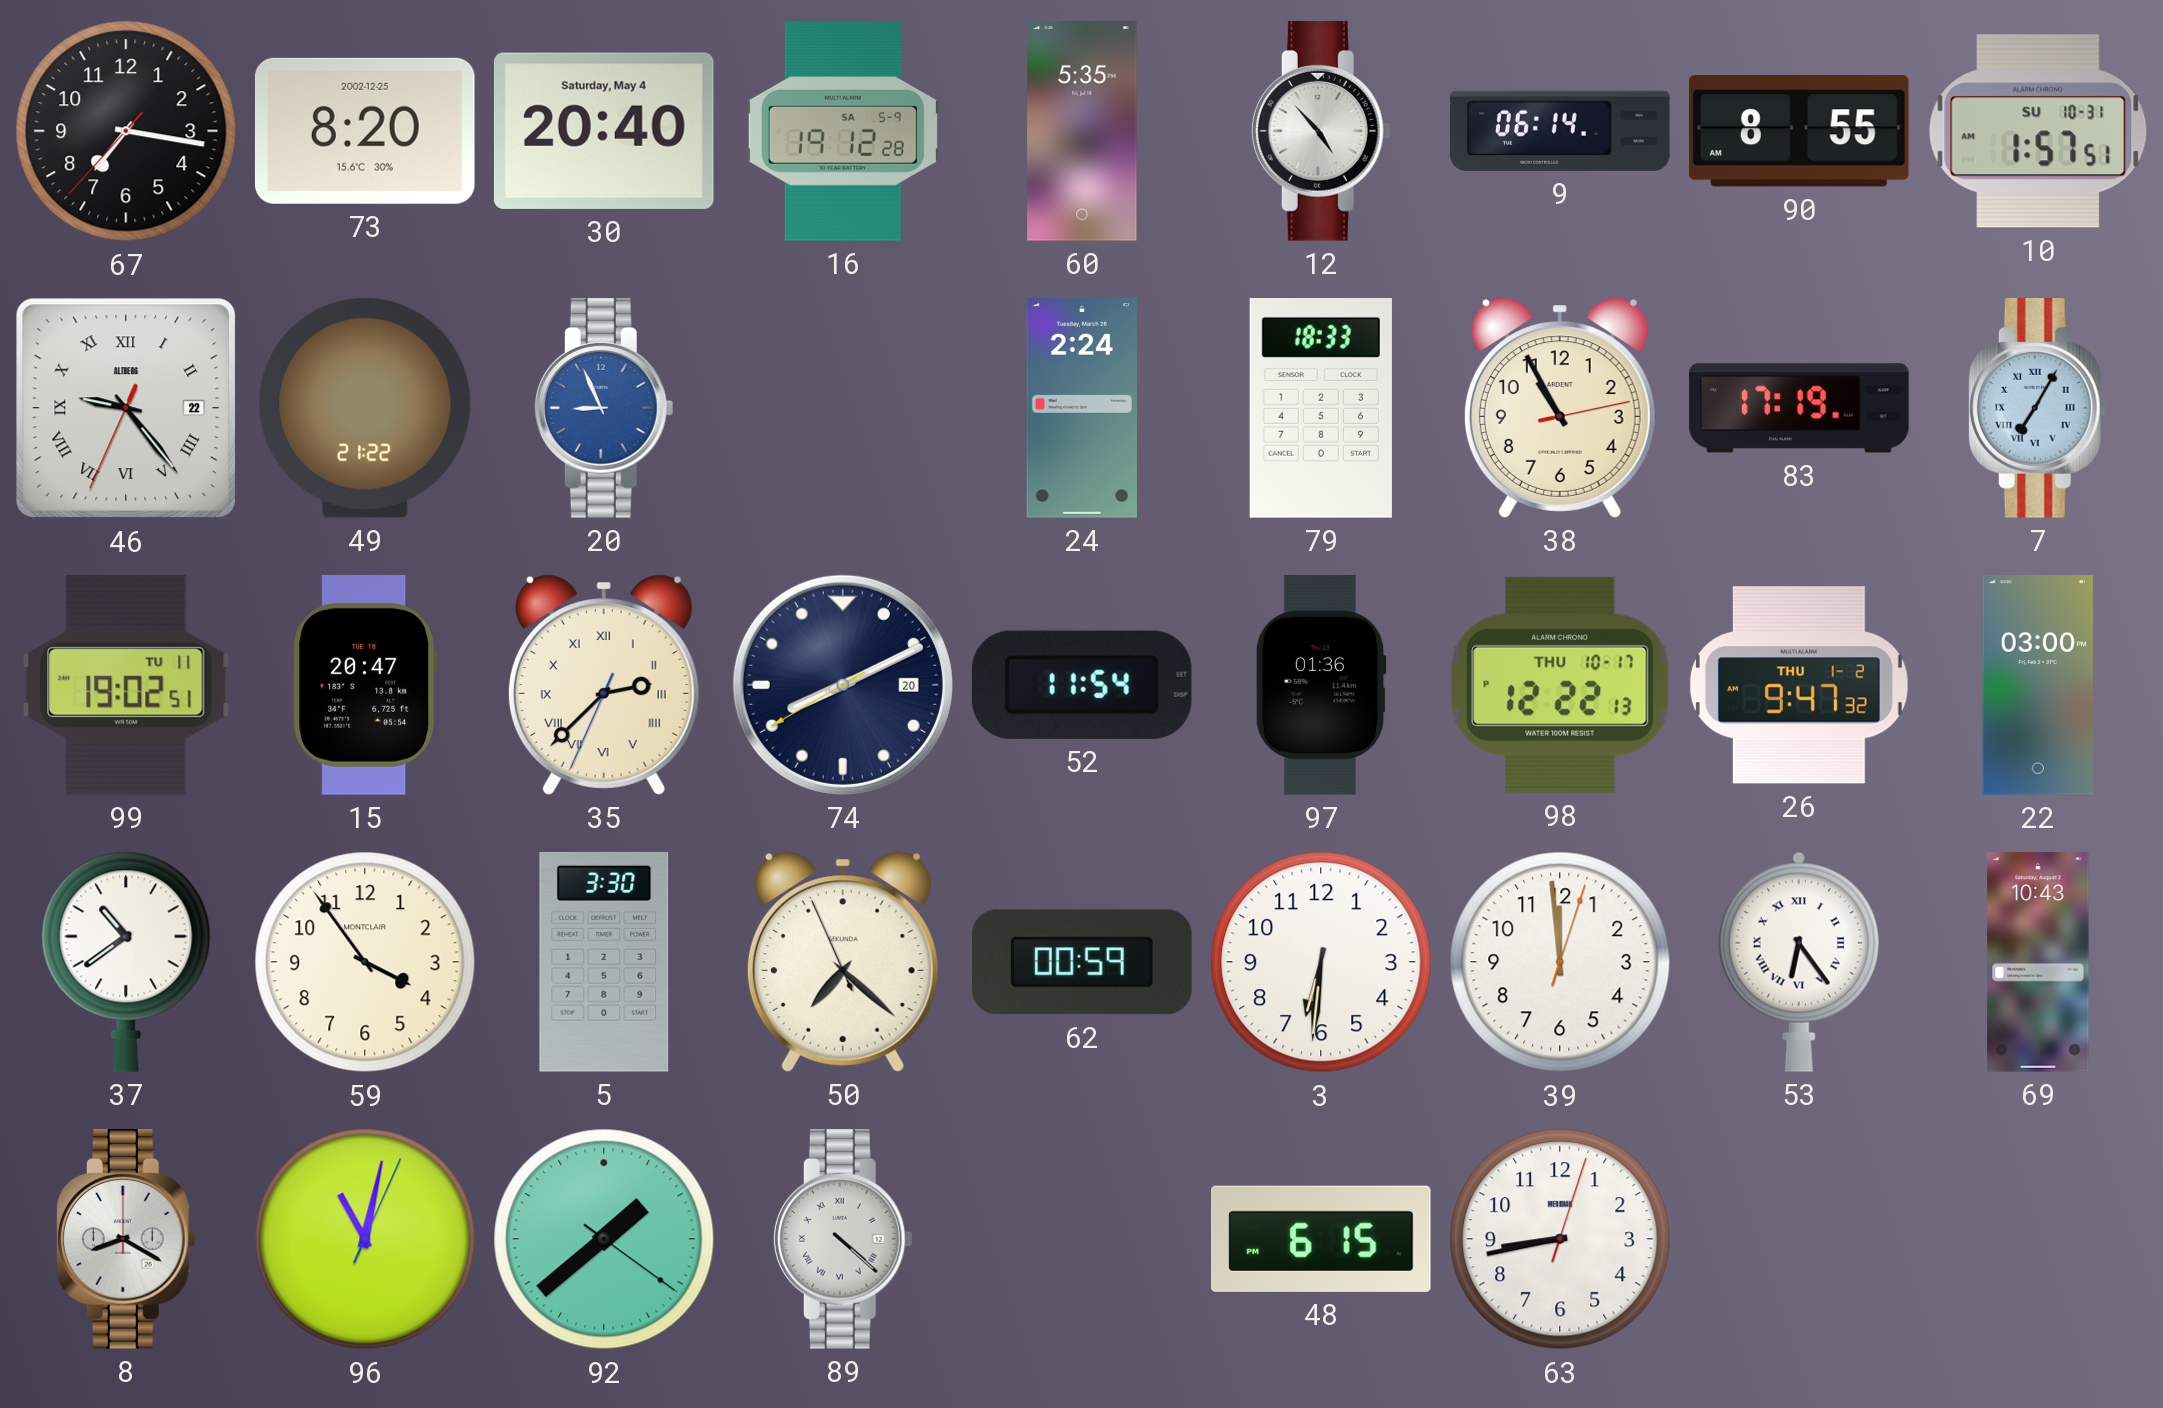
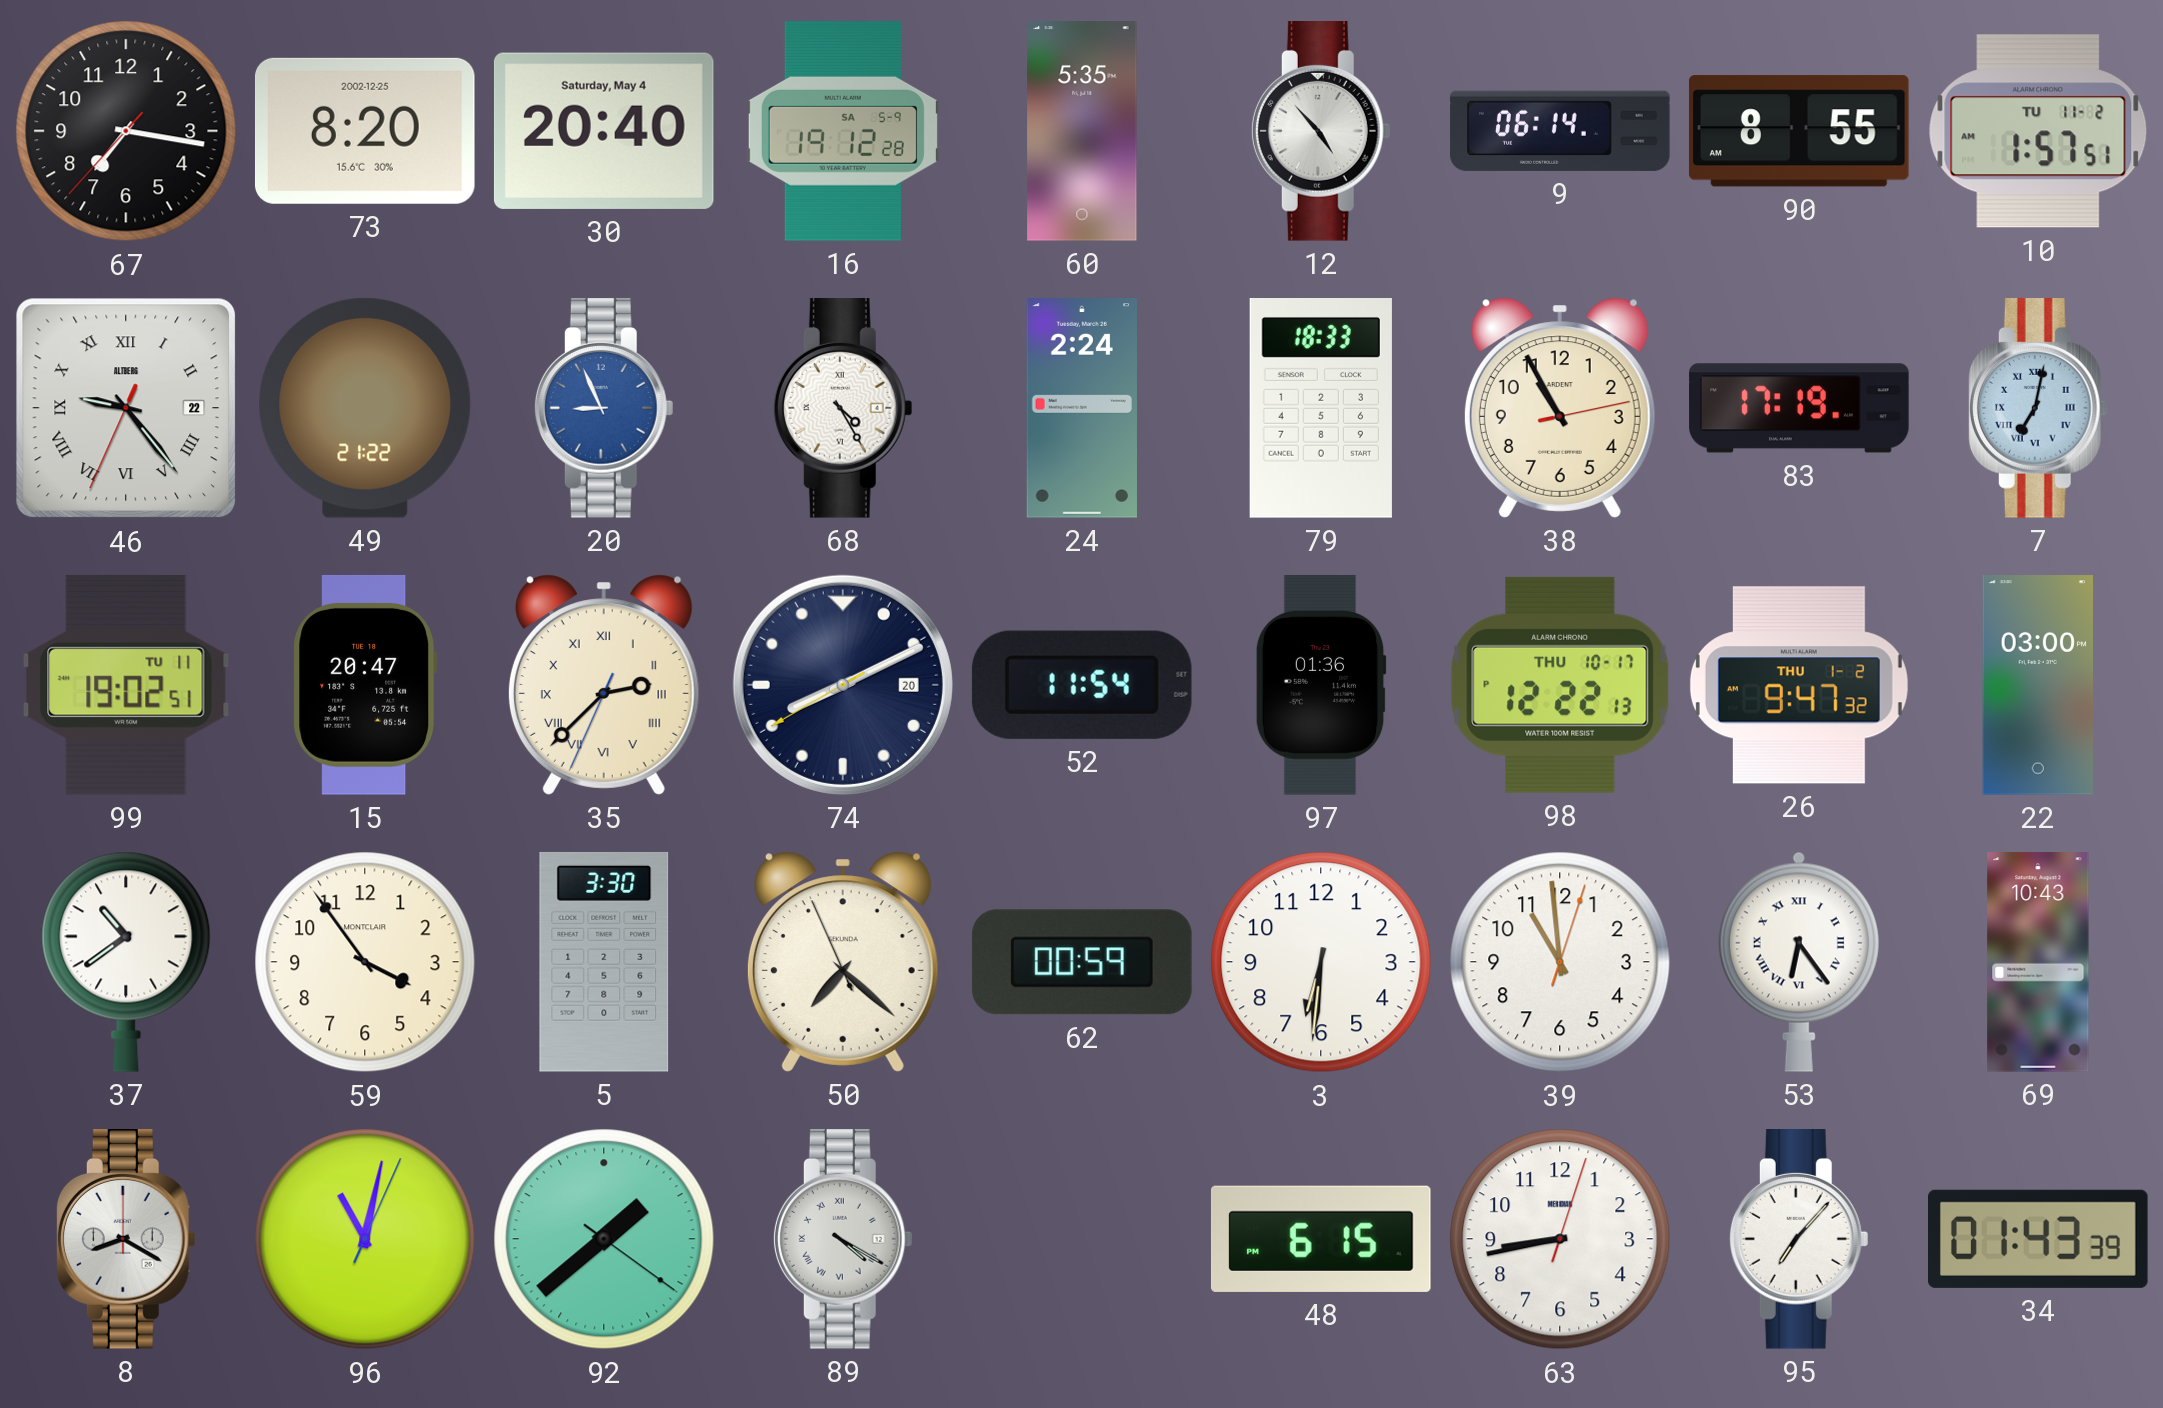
10 date: SU 10-31 -> TU 11-2
68: none -> 4:25
7: 7:05 -> 7:02
39: 11:59 -> 10:59
89: 4:22 -> 4:20
95: none -> 7:07
34: none -> 01:43
